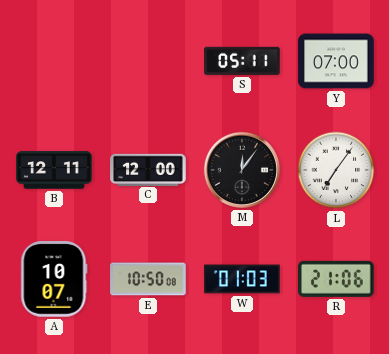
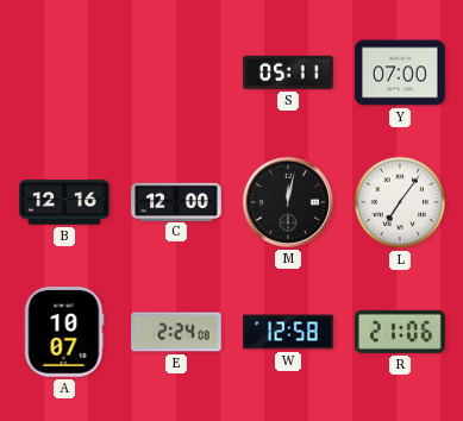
B: 12:11 -> 12:16
M: 12:06 -> 12:02
E: 10:50 -> 2:24
W: 01:03 -> 12:58
